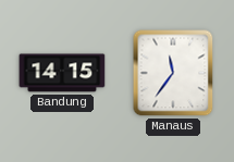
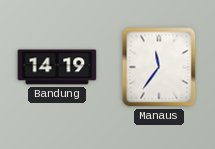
Bandung: 14:15 -> 14:19
